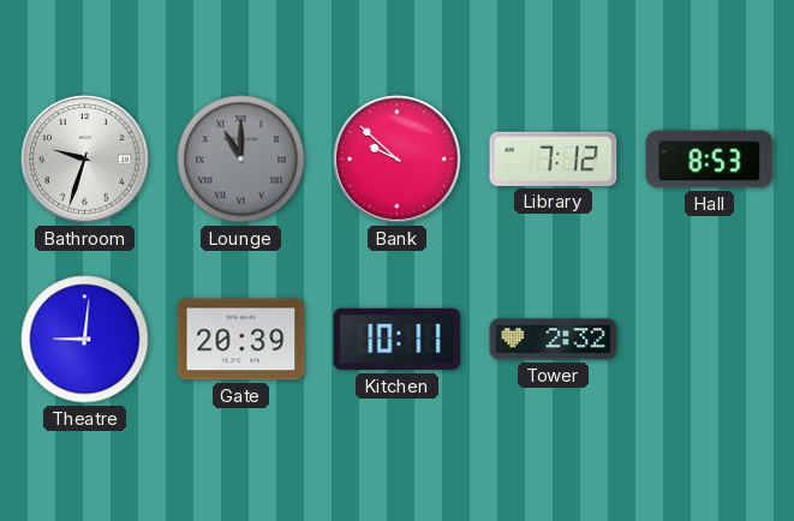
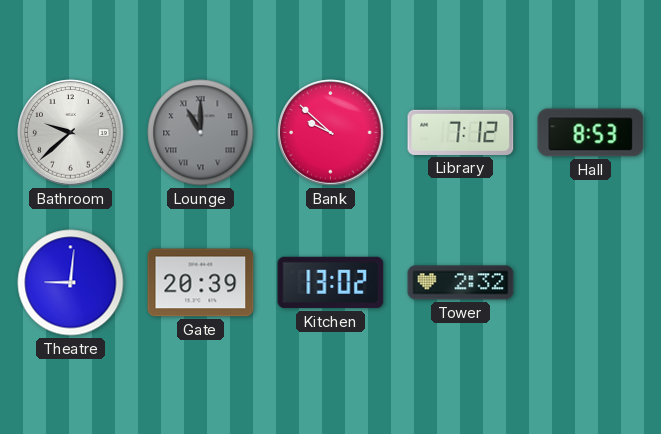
Bathroom: 9:33 -> 9:38
Kitchen: 10:11 -> 13:02
